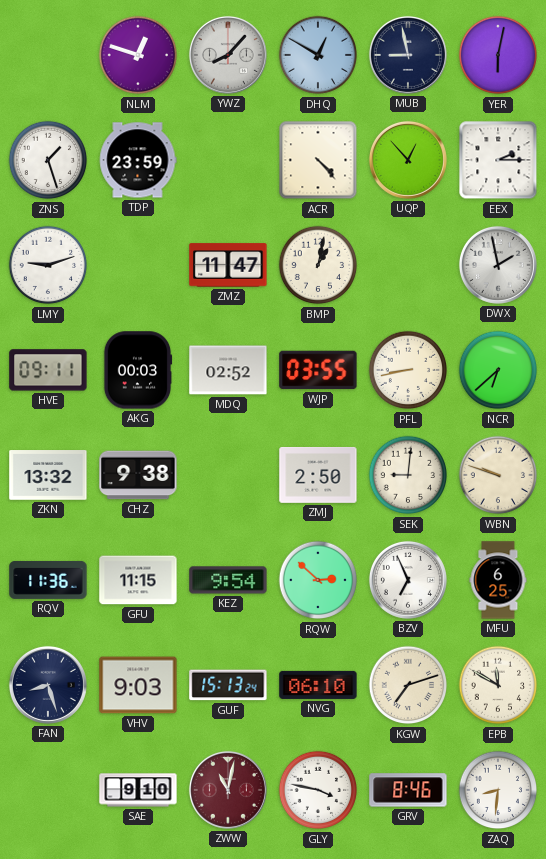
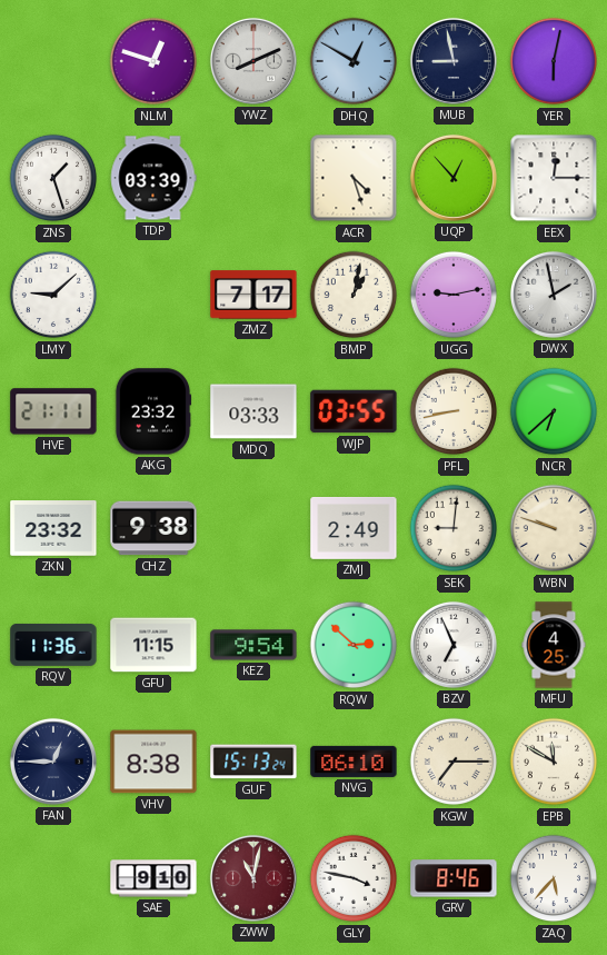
YWZ: 8:07 -> 8:11
TDP: 23:59 -> 03:39
ACR: 4:23 -> 4:27
EEX: 2:15 -> 12:15
LMY: 9:12 -> 9:08
ZMZ: 11:47 -> 7:17
UGG: none -> 9:13
HVE: 09:11 -> 21:11
AKG: 00:03 -> 23:32
MDQ: 02:52 -> 03:33
ZKN: 13:32 -> 23:32
ZMJ: 2:50 -> 2:49
MFU: 6:25 -> 4:25
FAN: 8:27 -> 12:45
VHV: 9:03 -> 8:38
KGW: 7:12 -> 7:15
ZAQ: 8:31 -> 5:37
